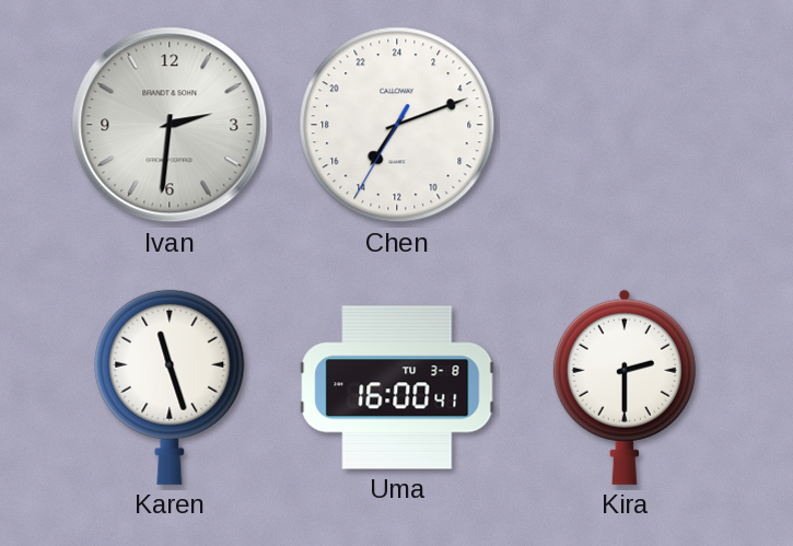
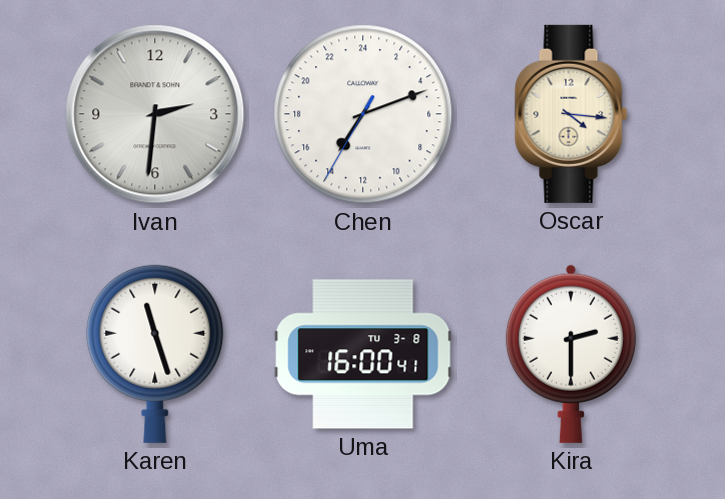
Oscar: none -> 4:16
